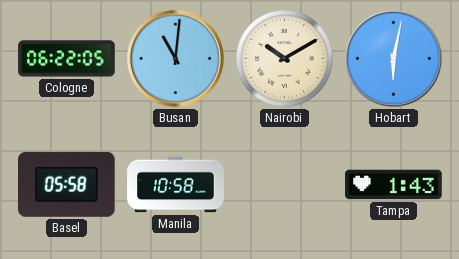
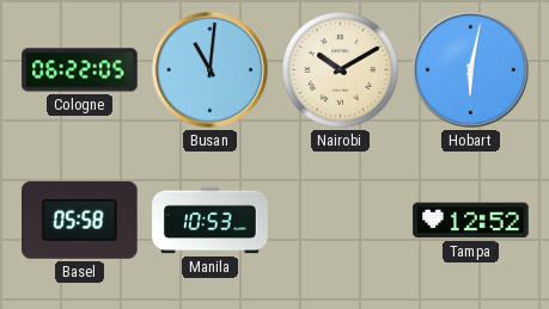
Manila: 10:58 -> 10:53
Tampa: 1:43 -> 12:52
